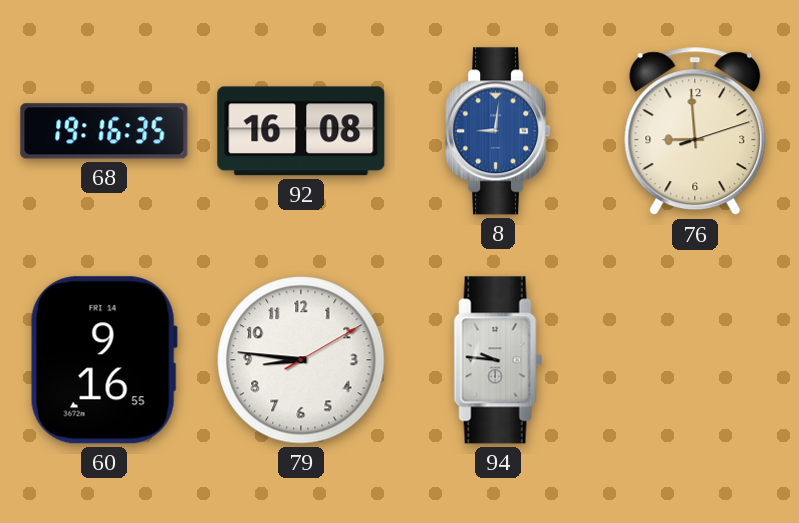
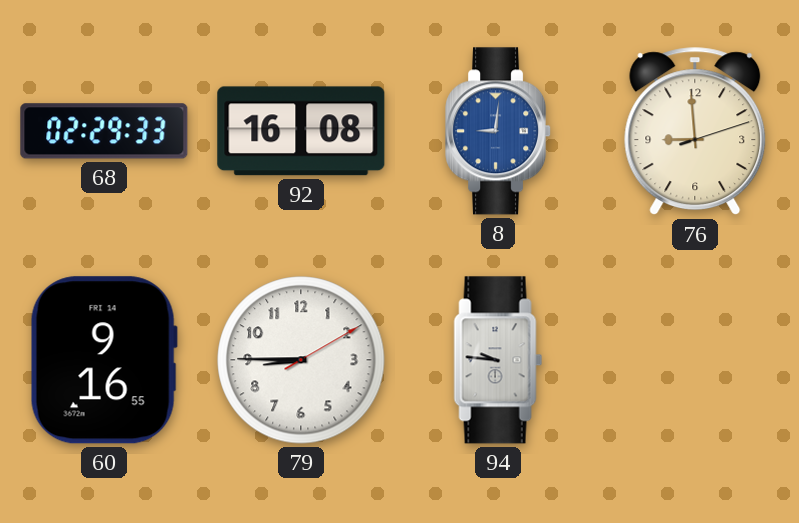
68: 19:16 -> 02:29
79: 8:46 -> 8:45
